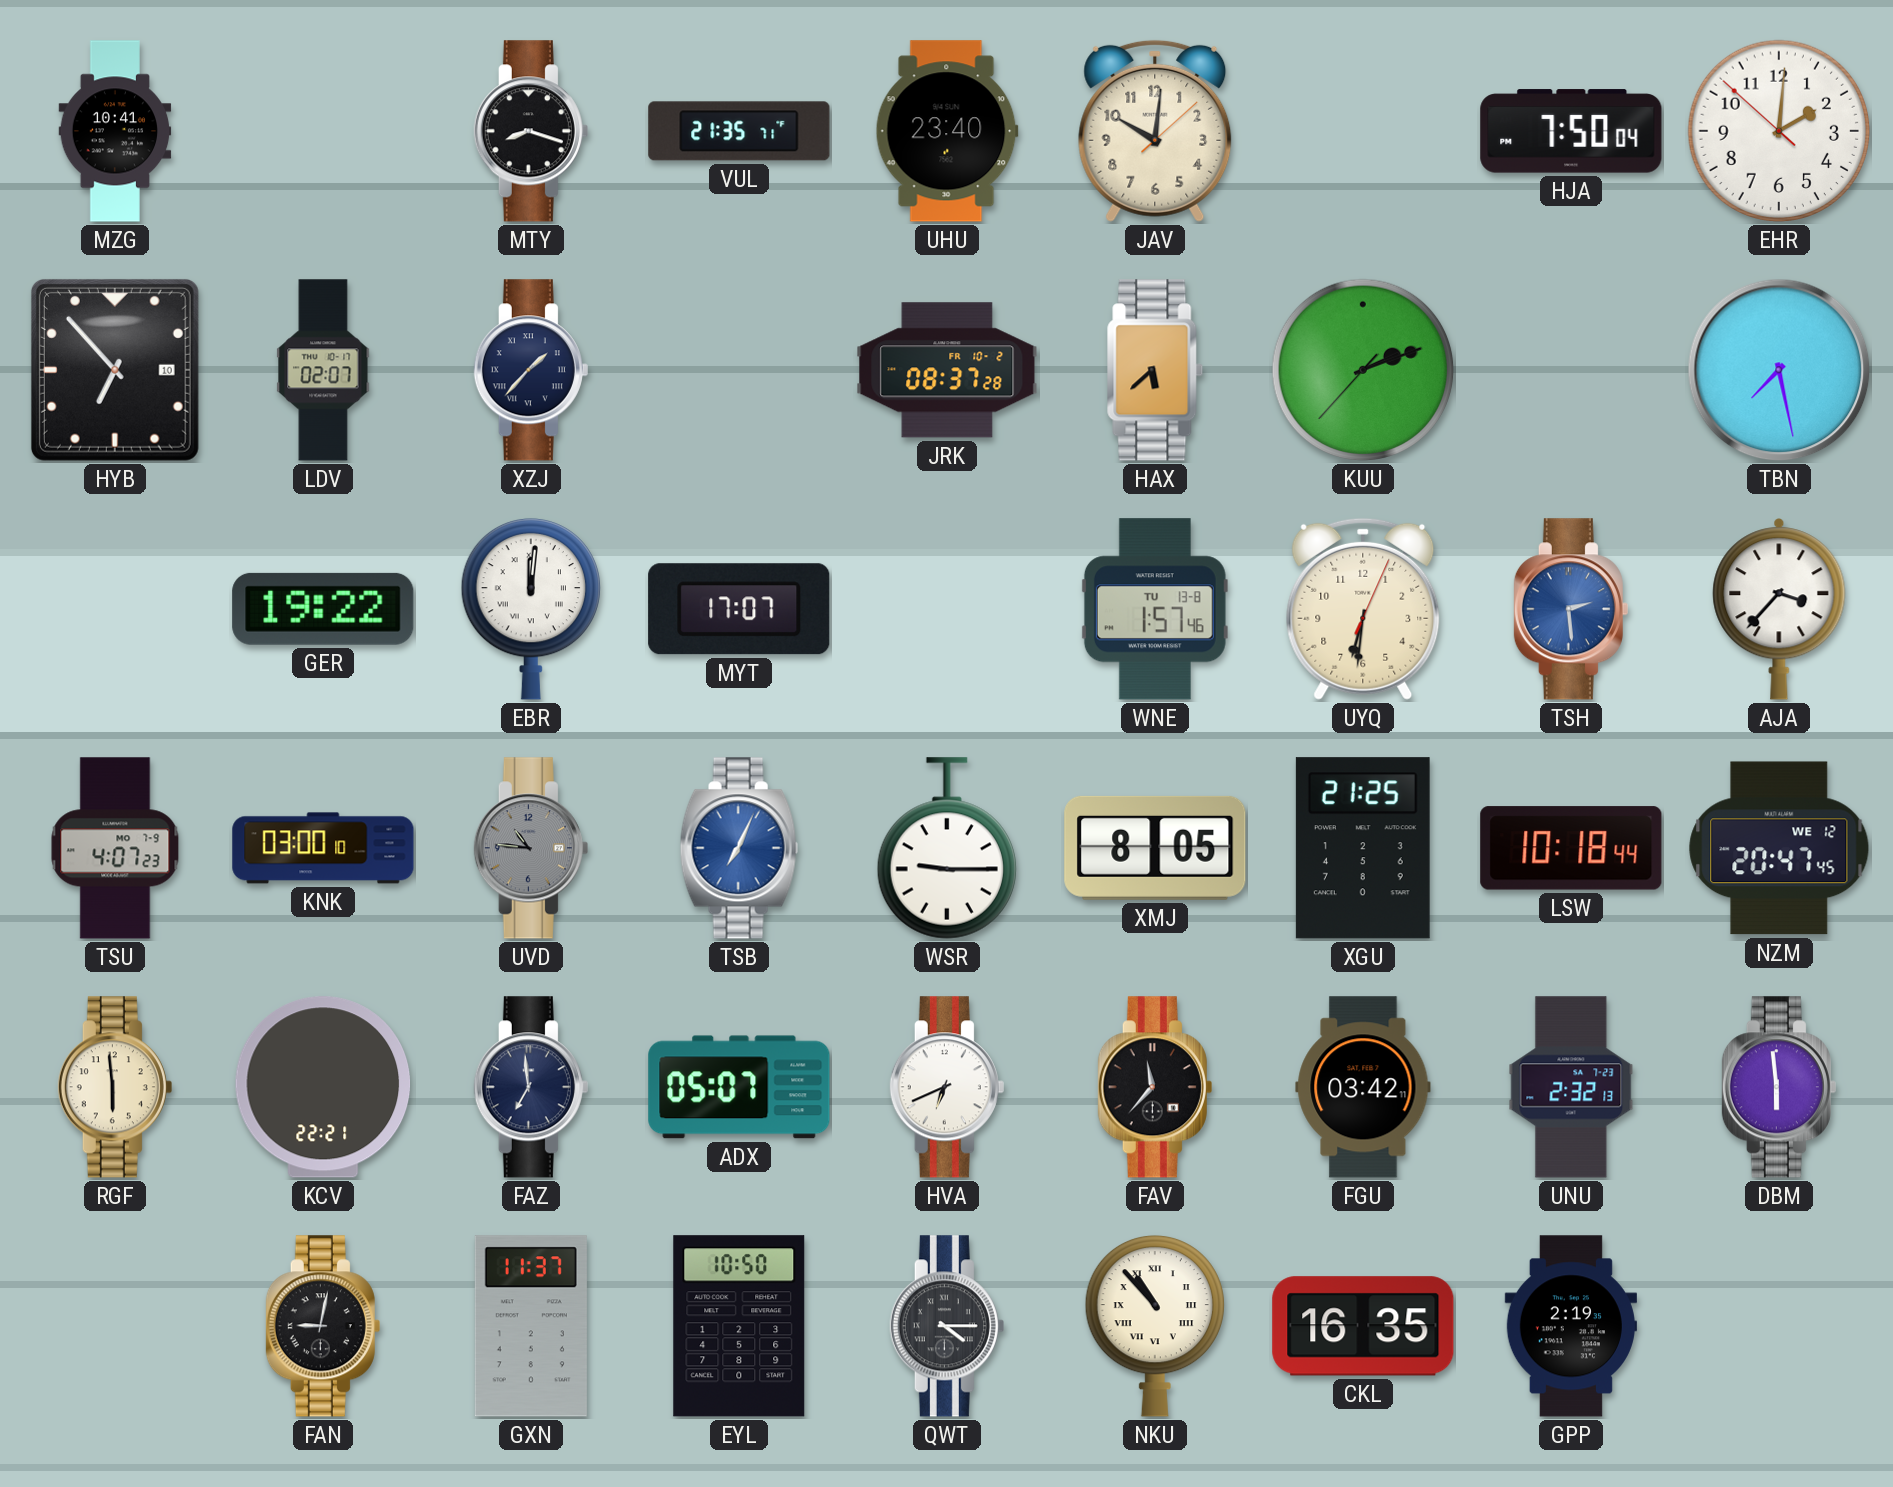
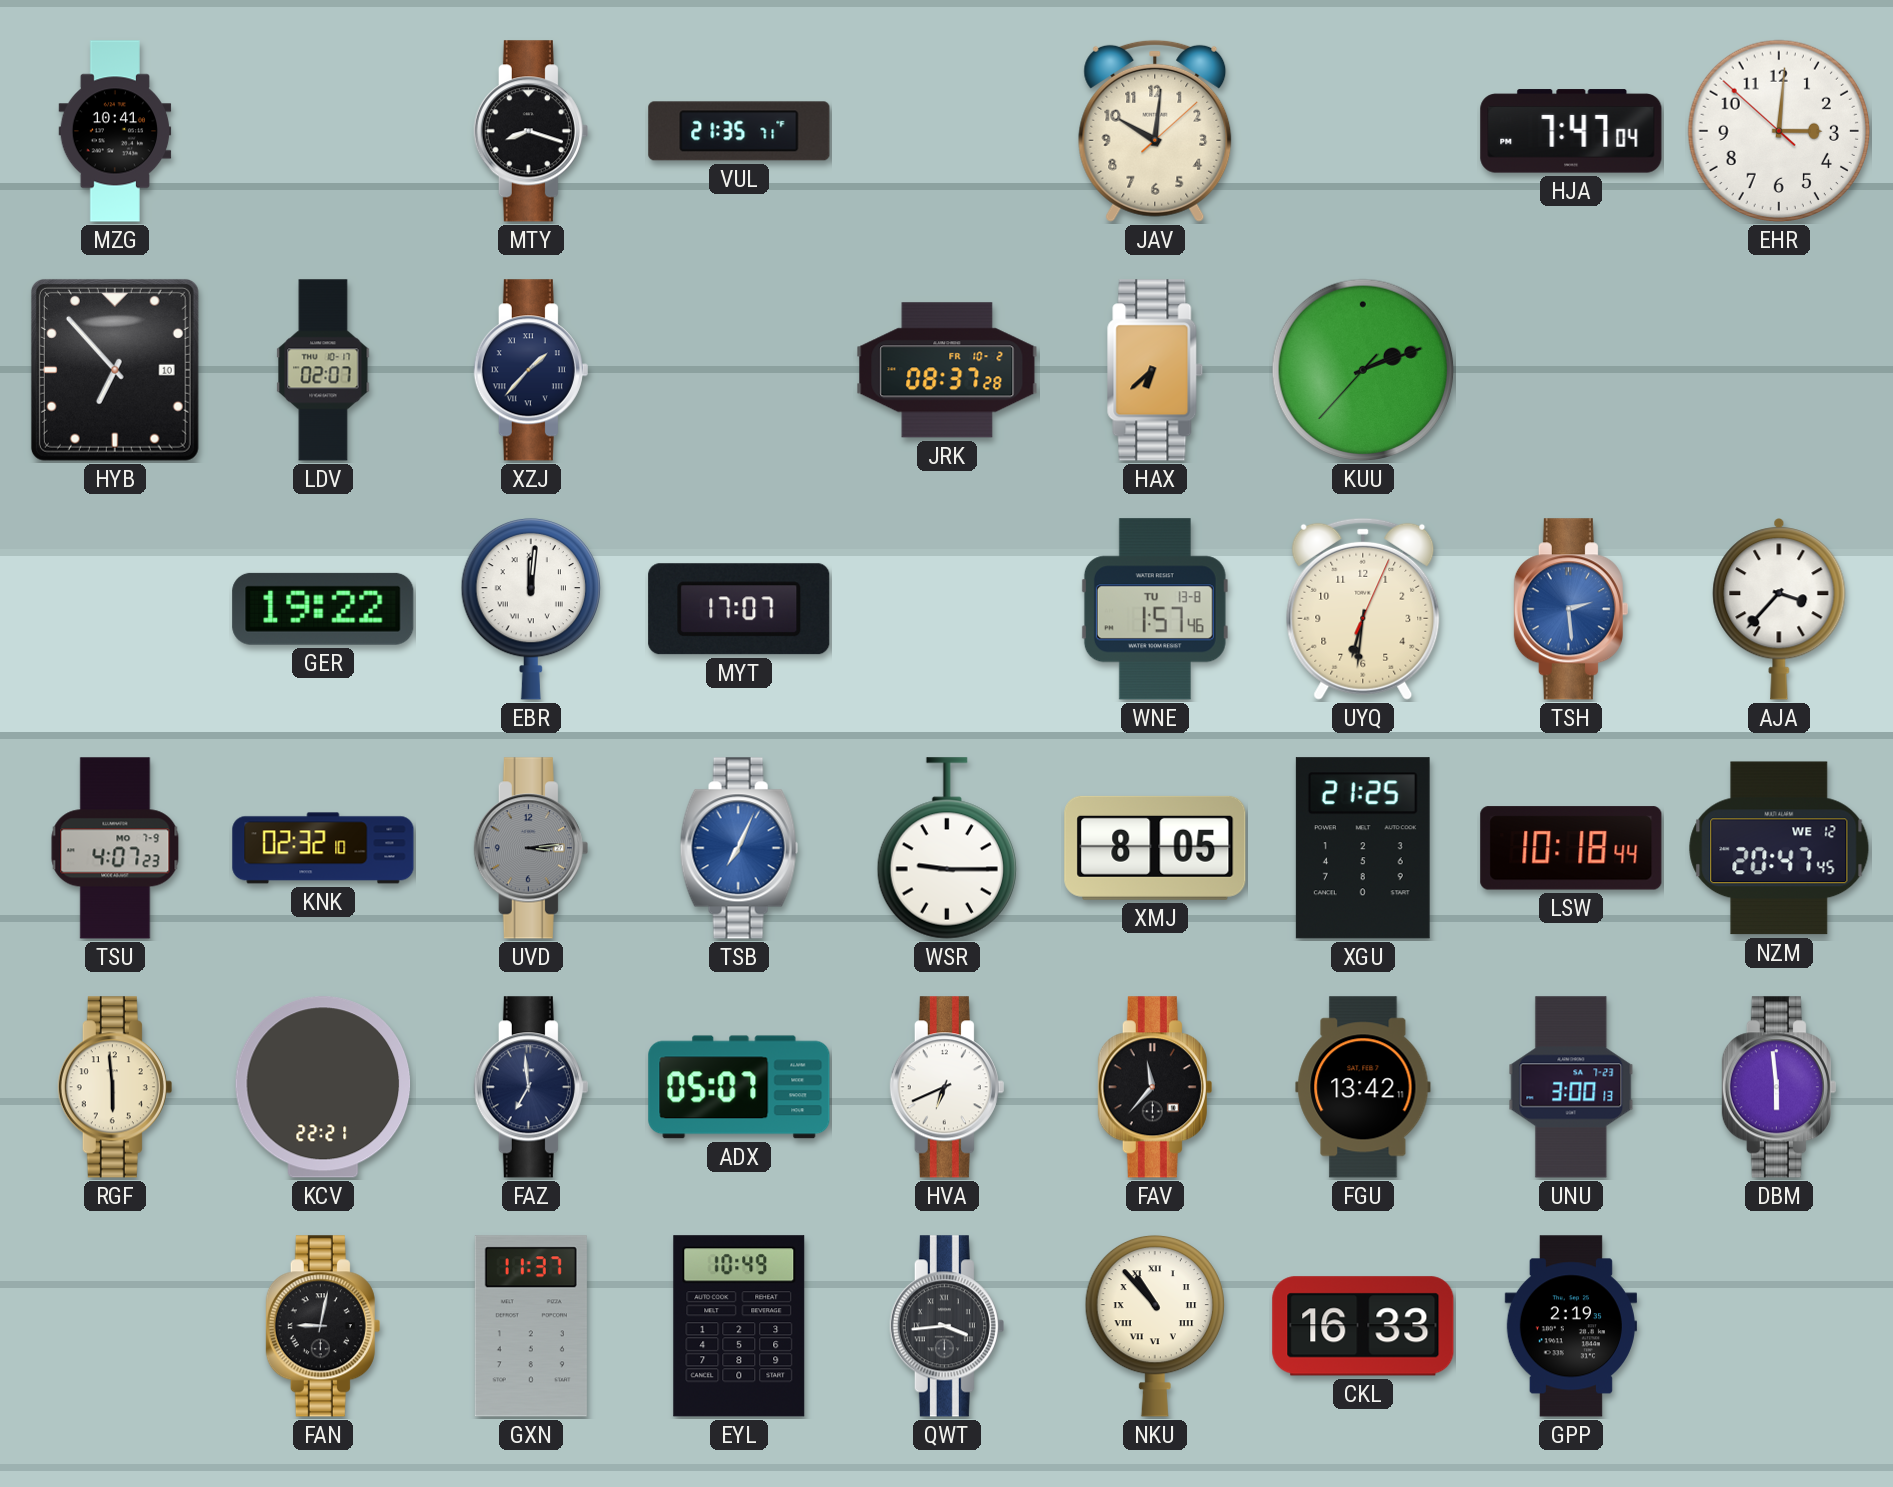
UHU: 23:40 -> none
HJA: 7:50 -> 7:47
EHR: 2:00 -> 3:00
HAX: 5:38 -> 6:38
TBN: 7:28 -> none
KNK: 03:00 -> 02:32
UVD: 10:46 -> 3:14
FGU: 03:42 -> 13:42
UNU: 2:32 -> 3:00
EYL: 10:50 -> 10:49
QWT: 4:15 -> 3:44
CKL: 16:35 -> 16:33
